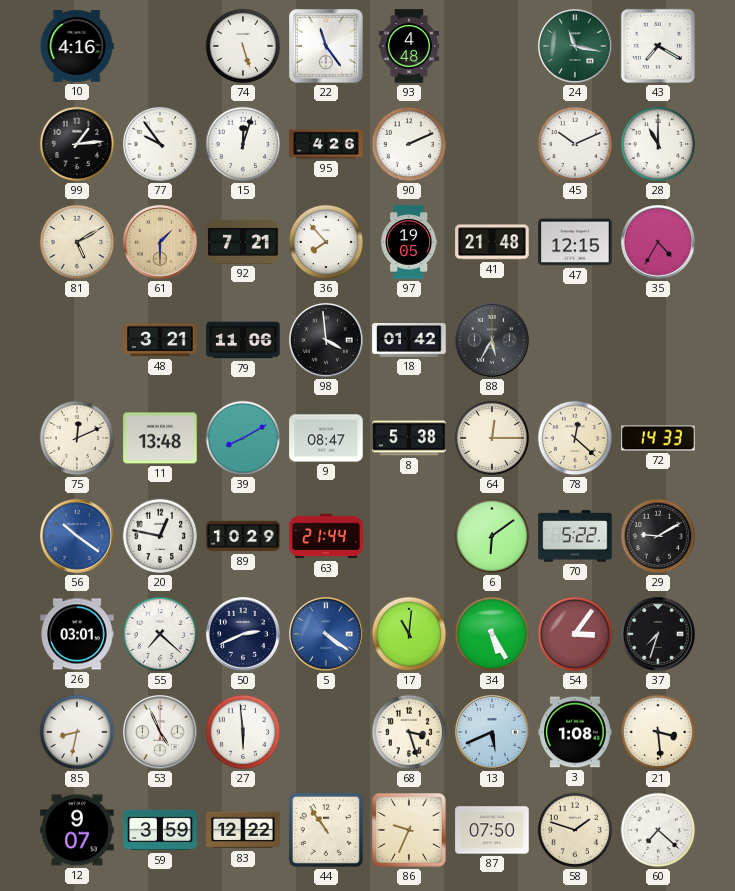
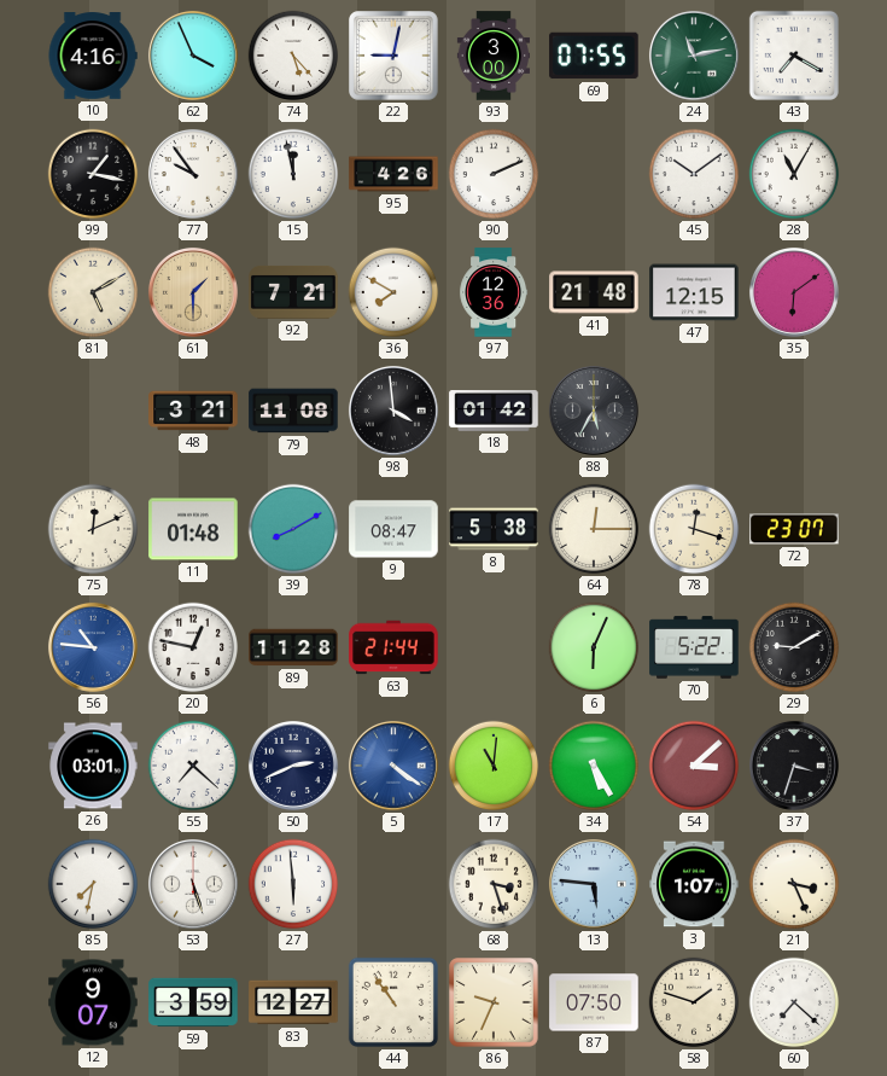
62: none -> 3:56
74: 5:27 -> 5:23
22: 11:24 -> 9:02
93: 4:48 -> 3:00
69: none -> 07:55
24: 11:17 -> 11:13
99: 1:14 -> 1:17
15: 12:03 -> 11:58
45: 10:11 -> 10:09
28: 11:00 -> 11:05
36: 7:53 -> 7:50
97: 19:05 -> 12:36
35: 4:35 -> 6:09
79: 11:06 -> 11:08
11: 13:48 -> 01:48
78: 12:22 -> 12:18
72: 14:33 -> 23:07
56: 10:21 -> 10:46
89: 10:29 -> 11:28
6: 6:09 -> 6:04
54: 3:06 -> 3:08
37: 7:33 -> 3:33
85: 8:32 -> 7:32
53: 4:56 -> 5:27
13: 5:41 -> 5:46
3: 1:08 -> 1:07
21: 3:29 -> 3:26
83: 12:22 -> 12:27
